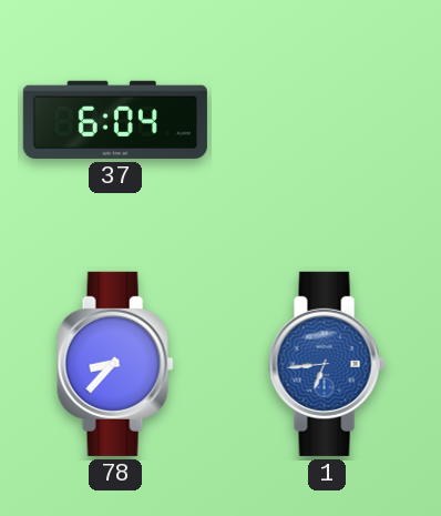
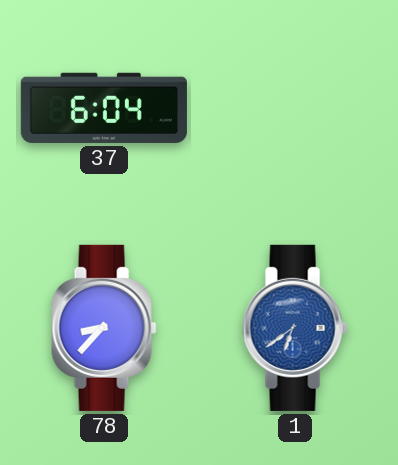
1: 6:44 -> 6:39
